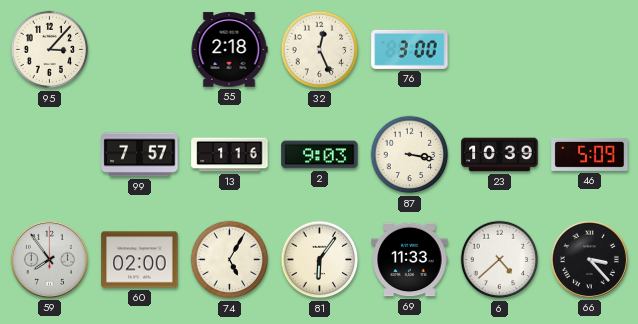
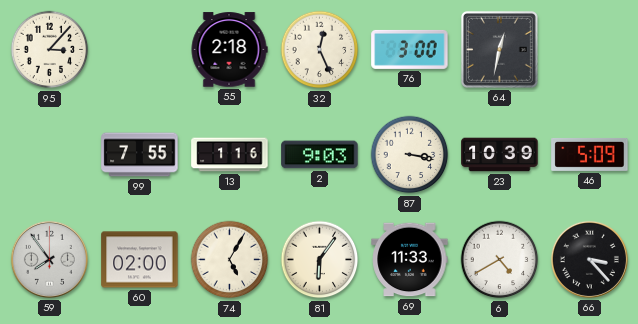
64: none -> 12:32
99: 7:57 -> 7:55
6: 4:38 -> 4:40
